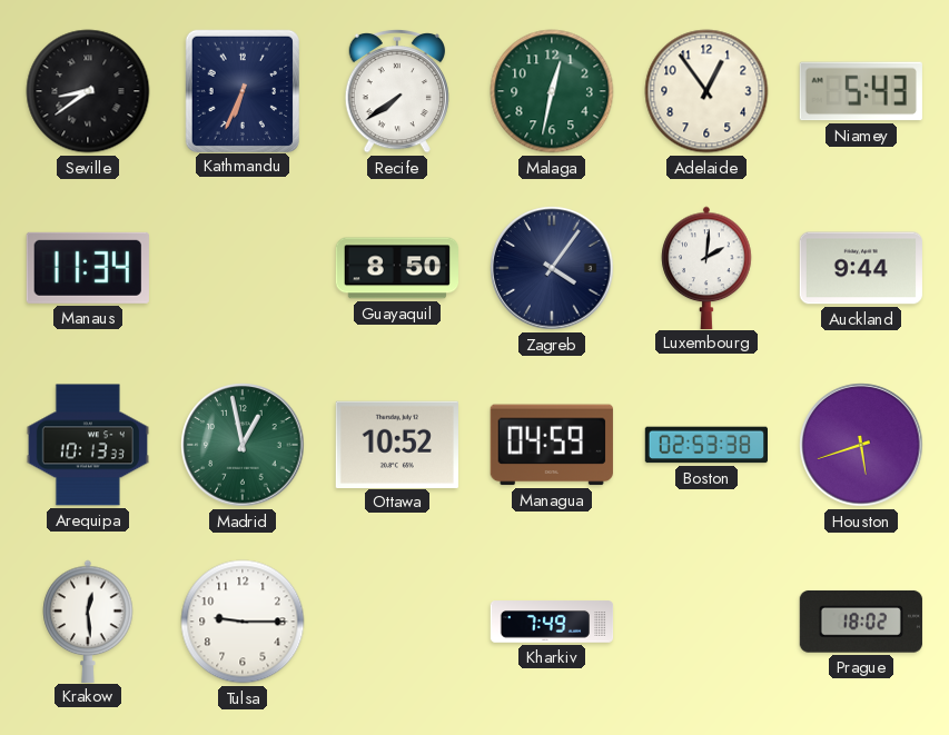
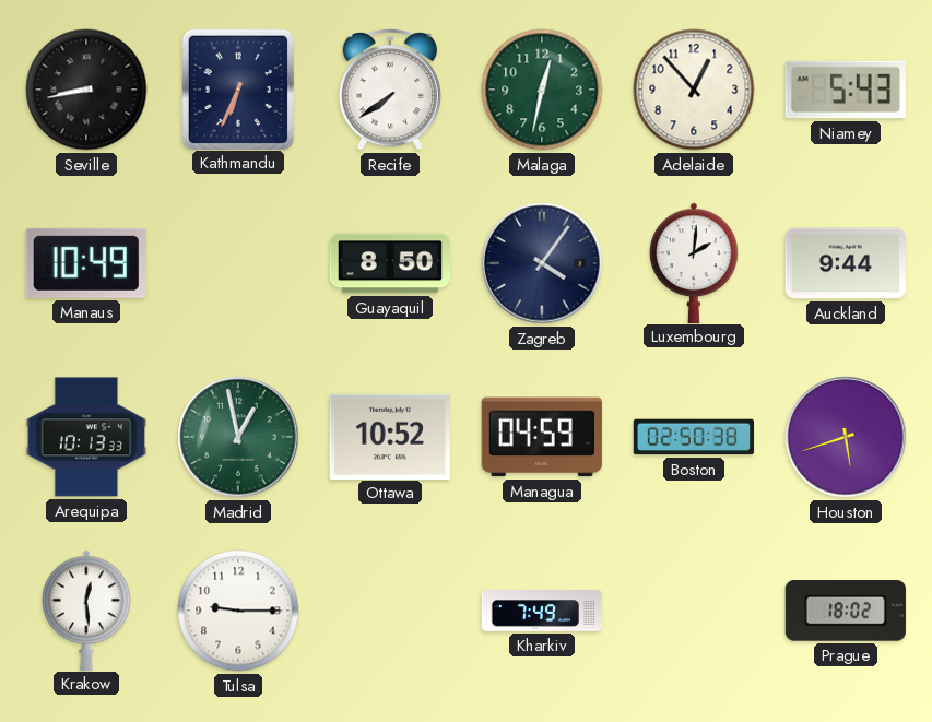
Seville: 8:39 -> 8:43
Adelaide: 12:54 -> 12:53
Manaus: 11:34 -> 10:49
Boston: 02:53 -> 02:50
